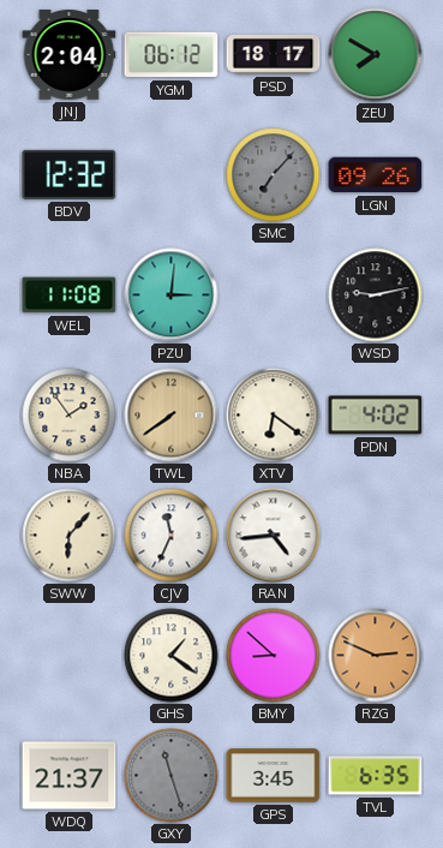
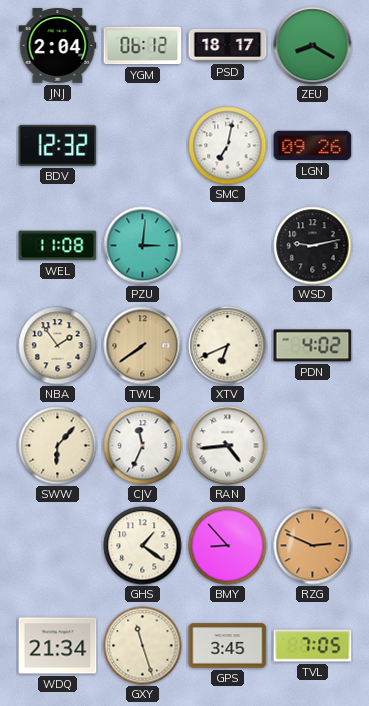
ZEU: 7:50 -> 8:20
SMC: 7:07 -> 7:02
SMC dial: grey -> white
XTV: 6:21 -> 6:41
BMY: 8:52 -> 8:53
WDQ: 21:37 -> 21:34
GXY dial: grey -> cream
TVL: 6:35 -> 7:05
